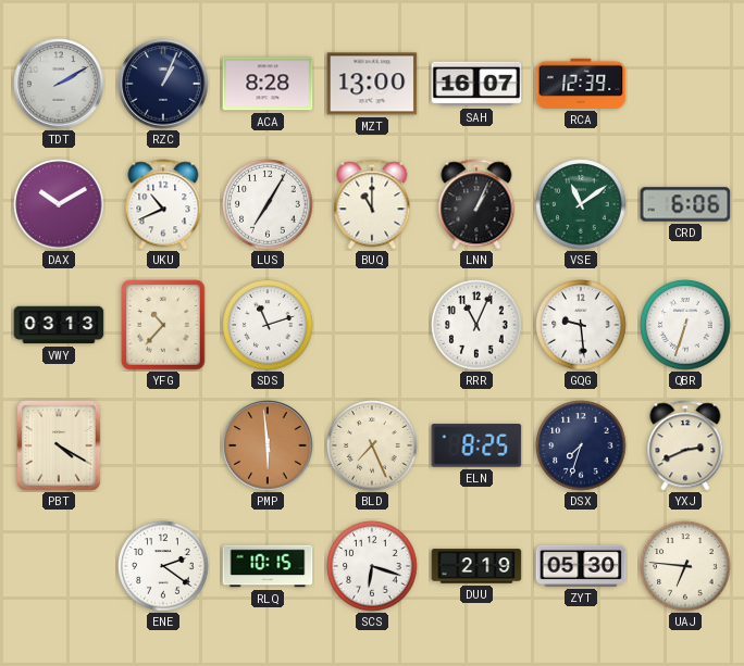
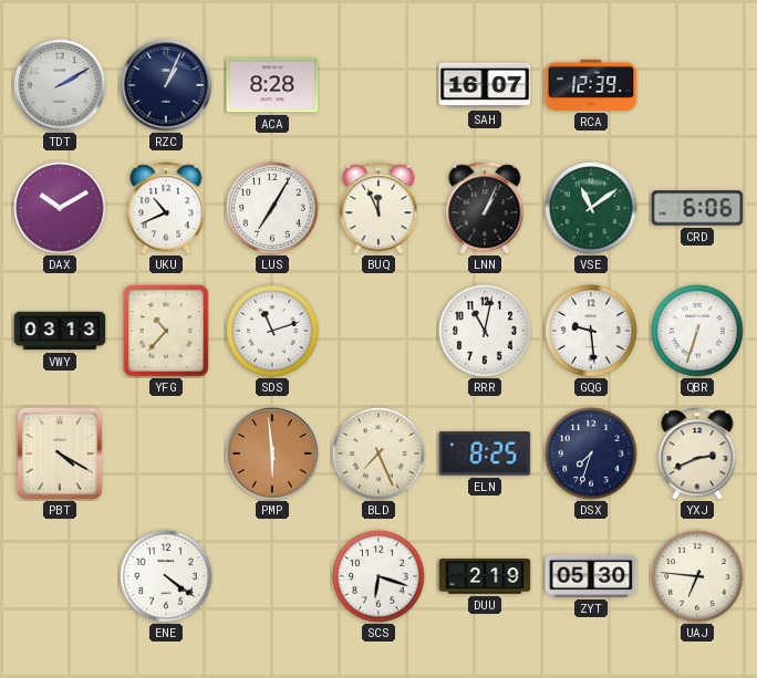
MZT: 13:00 -> none
BUQ: 11:00 -> 11:56
RRR: 11:04 -> 11:02
ENE: 2:21 -> 4:21
RLQ: 10:15 -> none
